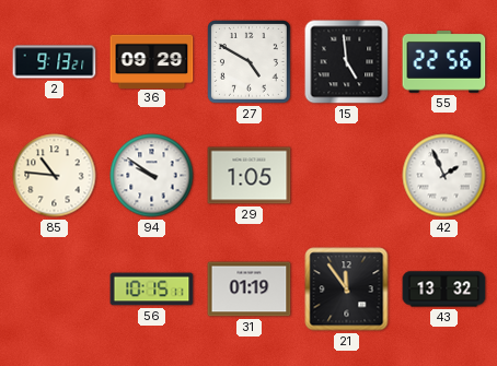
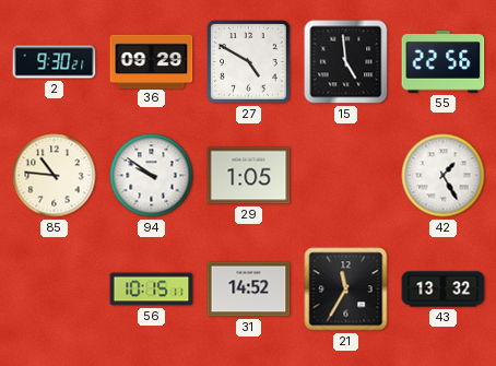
2: 9:13 -> 9:30
42: 1:56 -> 1:25
31: 01:19 -> 14:52
21: 11:54 -> 11:35
